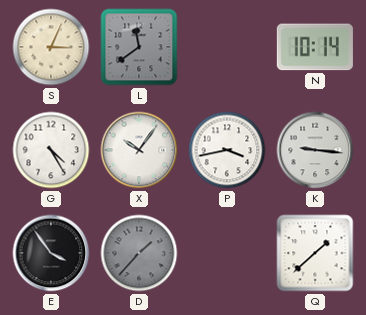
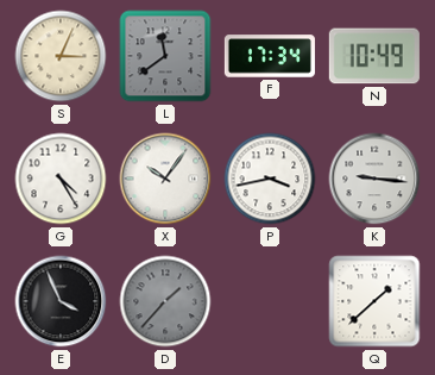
F: none -> 17:34
N: 10:14 -> 10:49
E: 3:54 -> 3:56
